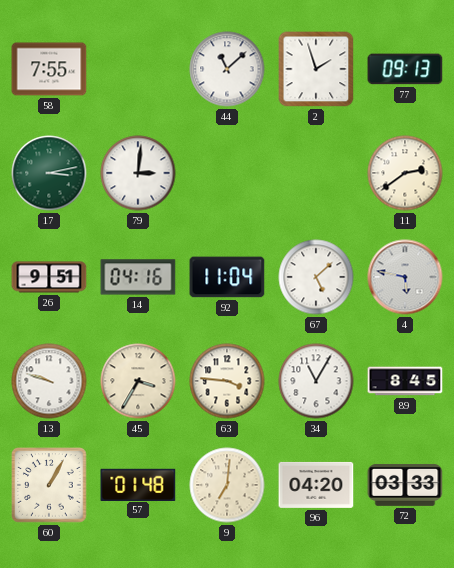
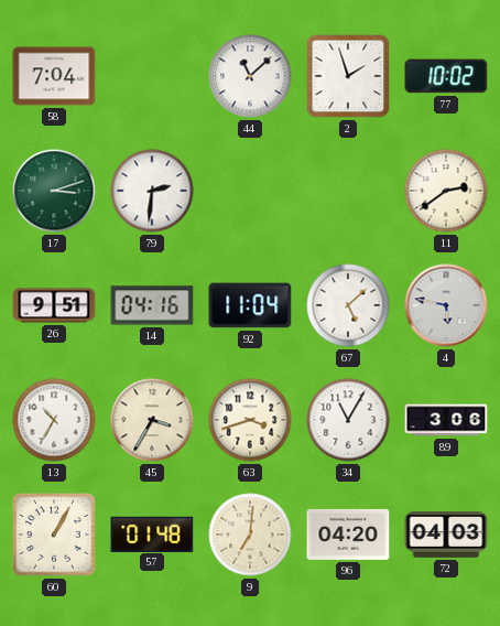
58: 7:55 -> 7:04
77: 09:13 -> 10:02
17: 3:13 -> 3:12
79: 3:01 -> 2:31
13: 9:48 -> 10:35
63: 3:46 -> 3:42
89: 8:45 -> 3:06
72: 03:33 -> 04:03
